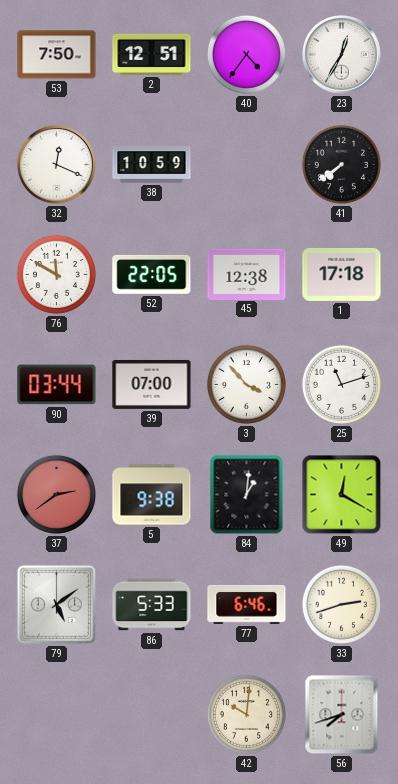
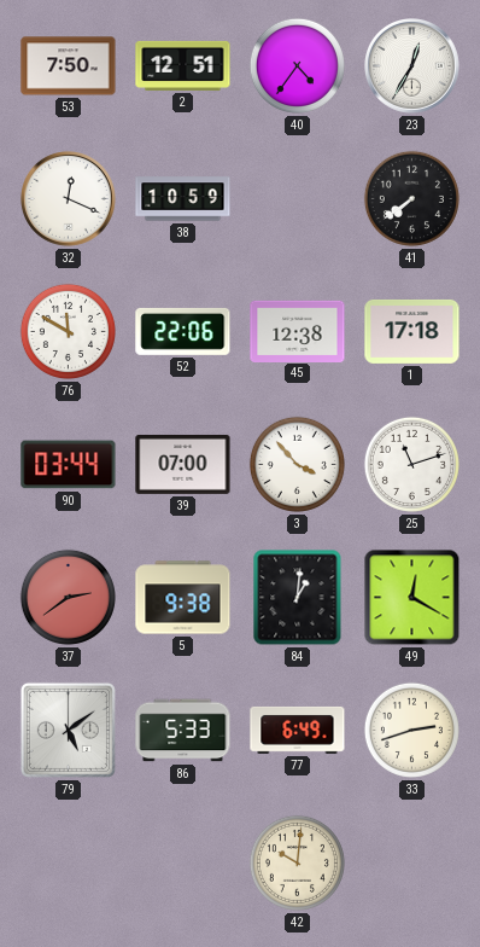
52: 22:05 -> 22:06
77: 6:46 -> 6:49
56: 7:42 -> none
